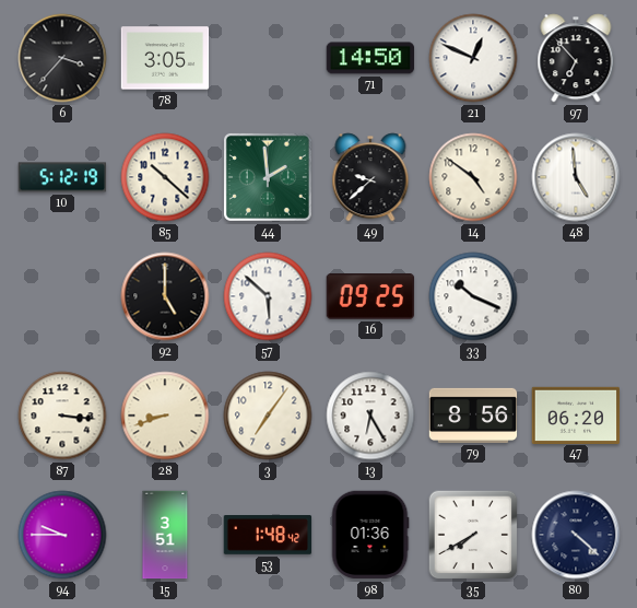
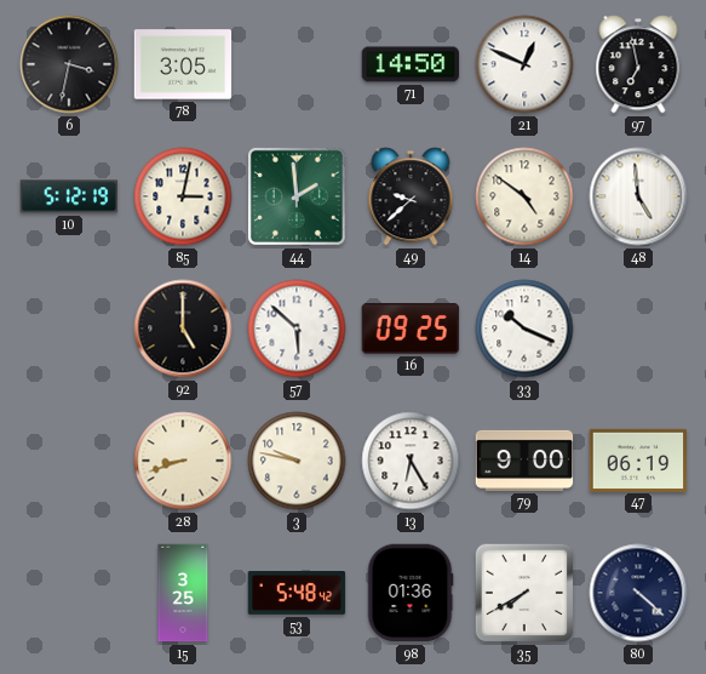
6: 3:37 -> 3:32
97: 6:53 -> 6:58
85: 10:22 -> 3:02
87: 3:16 -> none
3: 7:06 -> 9:47
79: 8:56 -> 9:00
47: 06:20 -> 06:19
94: 9:45 -> none
15: 3:51 -> 3:25
53: 1:48 -> 5:48
